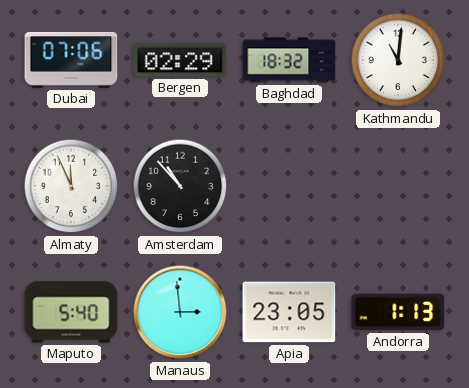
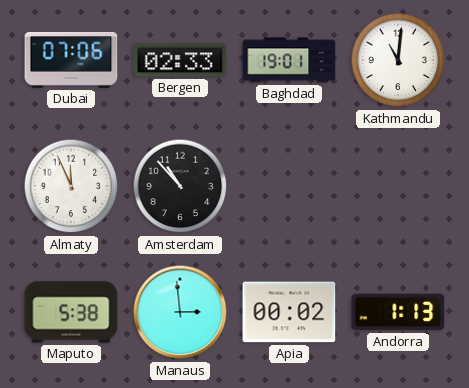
Bergen: 02:29 -> 02:33
Baghdad: 18:32 -> 19:01
Maputo: 5:40 -> 5:38
Apia: 23:05 -> 00:02
